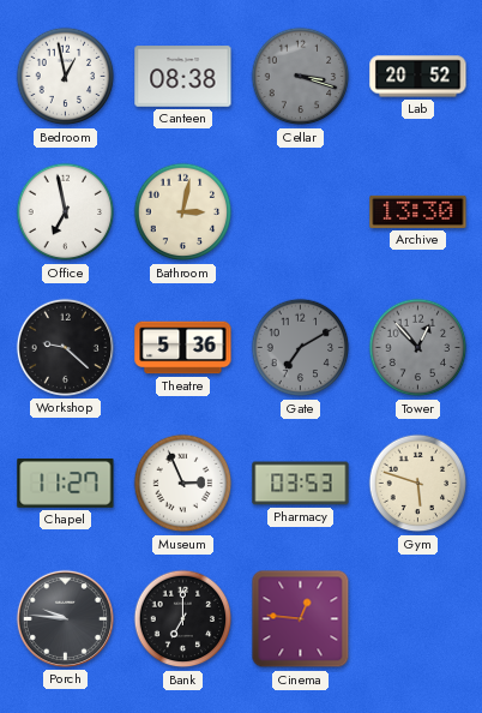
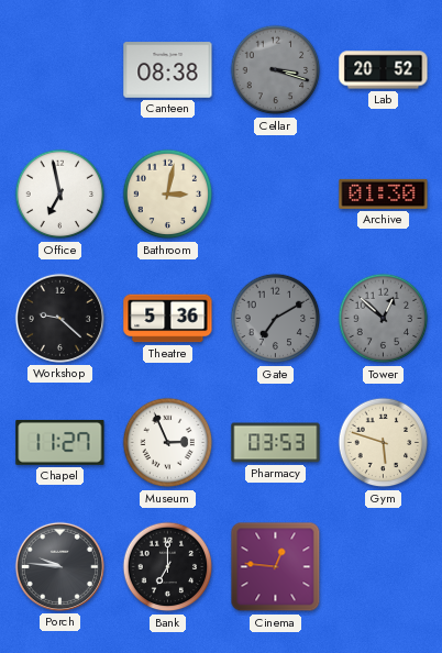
Bedroom: 12:58 -> none
Archive: 13:30 -> 01:30
Tower: 12:53 -> 12:52
